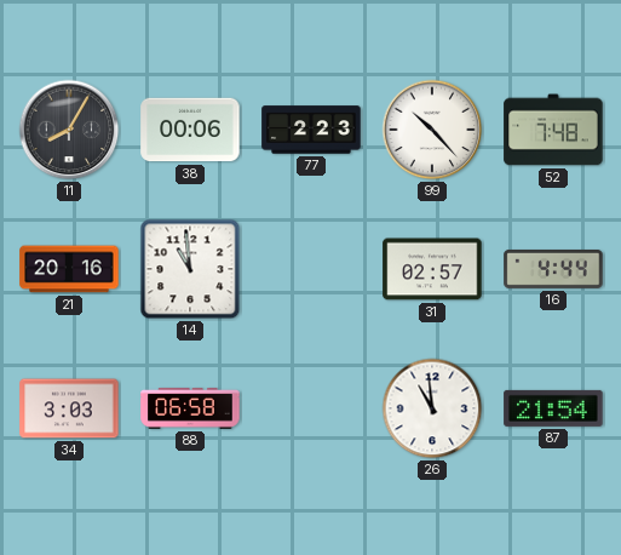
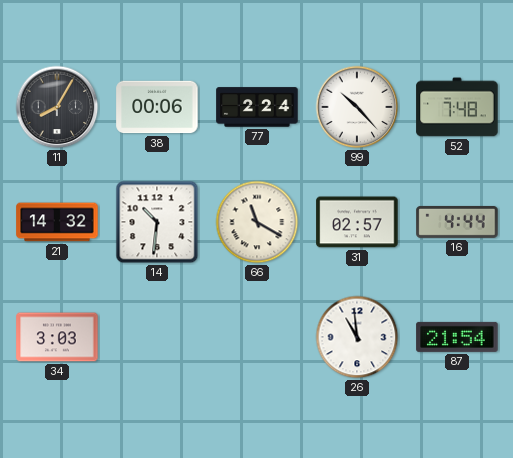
77: 2:23 -> 2:24
21: 20:16 -> 14:32
14: 10:59 -> 10:31
66: none -> 11:20
88: 06:58 -> none
